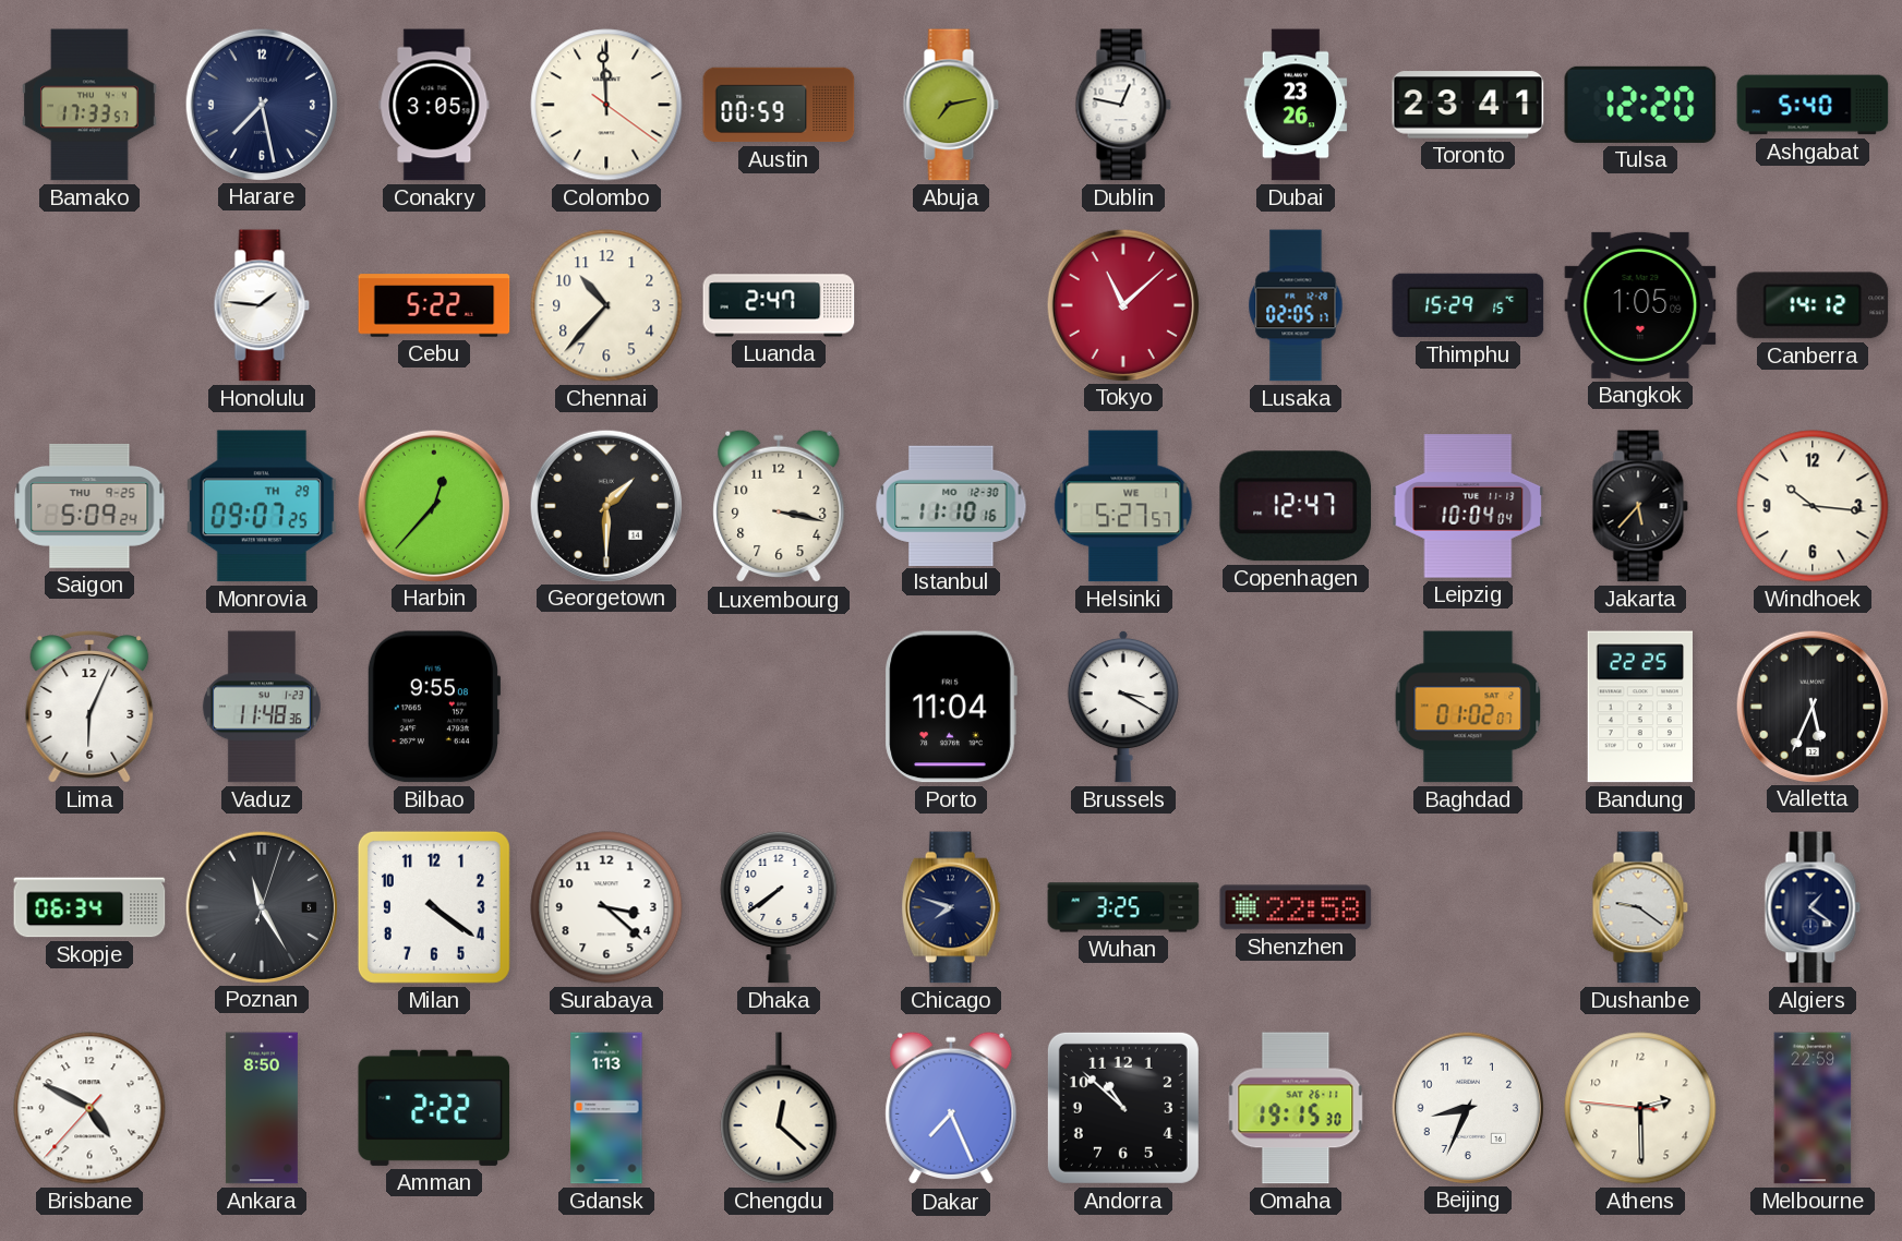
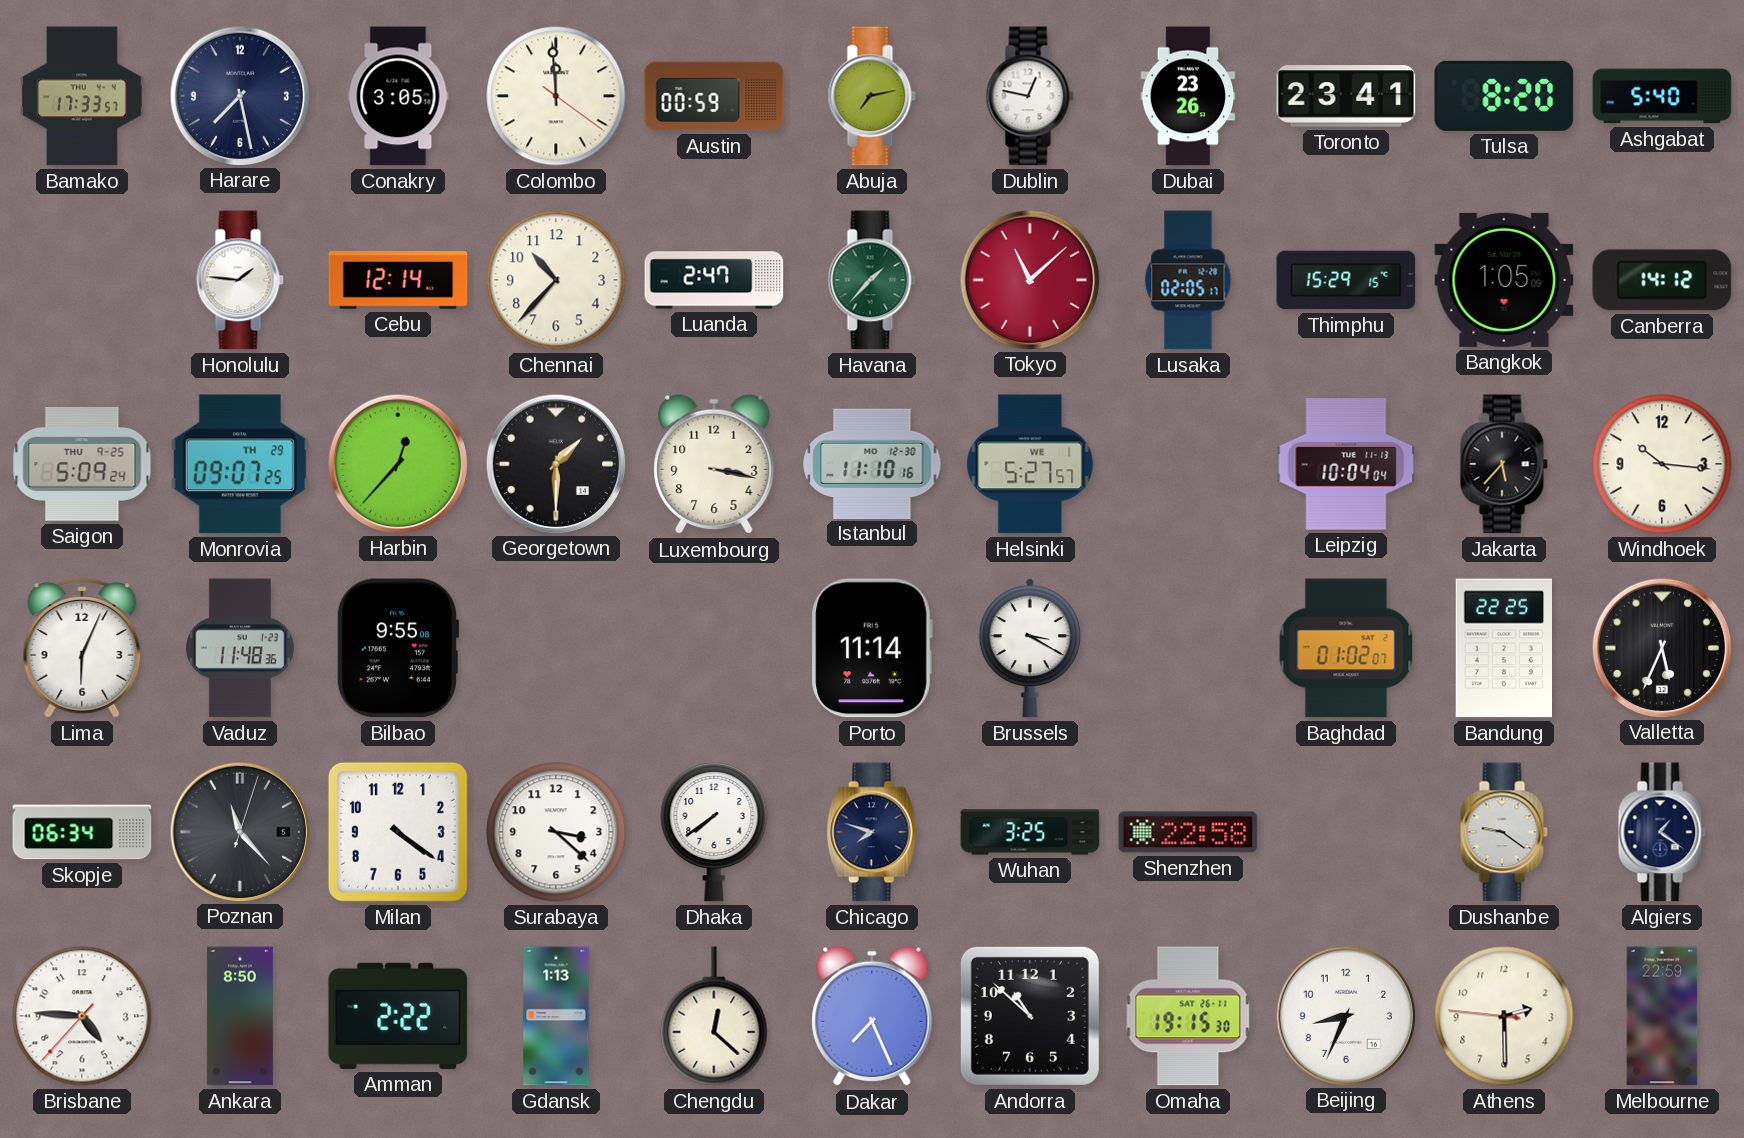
Tulsa: 12:20 -> 8:20
Cebu: 5:22 -> 12:14
Havana: none -> 1:37
Copenhagen: 12:47 -> none
Porto: 11:04 -> 11:14
Poznan: 11:25 -> 11:23
Brisbane: 4:49 -> 4:45
